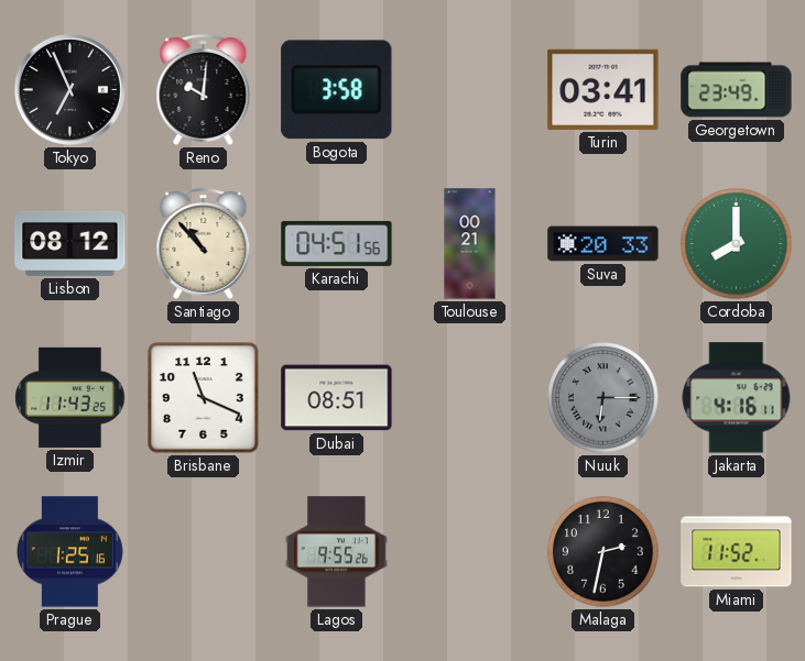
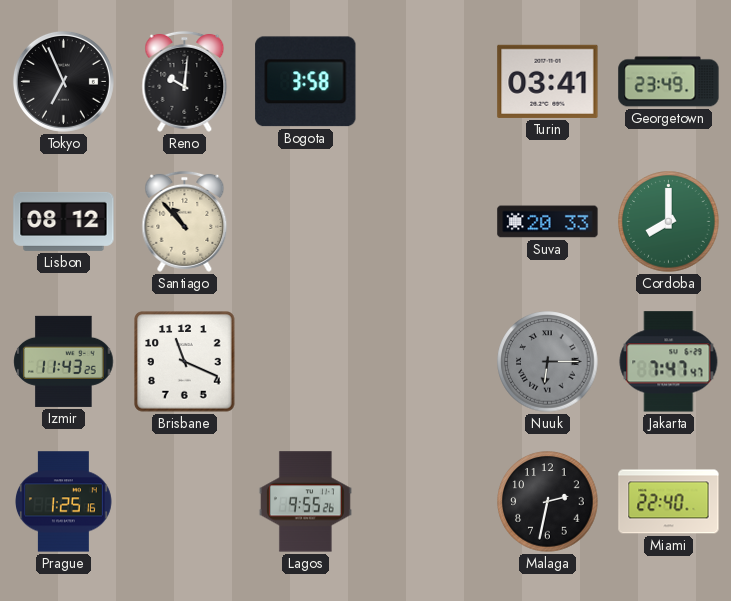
Karachi: 04:51 -> none
Toulouse: 00:21 -> none
Dubai: 08:51 -> none
Jakarta: 4:16 -> 7:47
Miami: 11:52 -> 22:40
